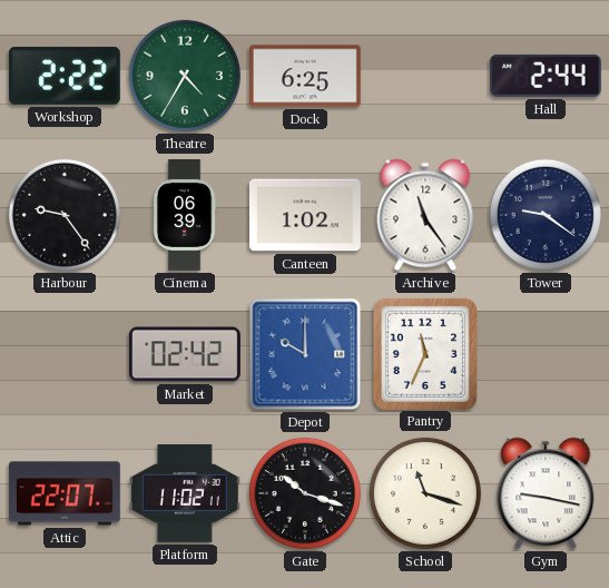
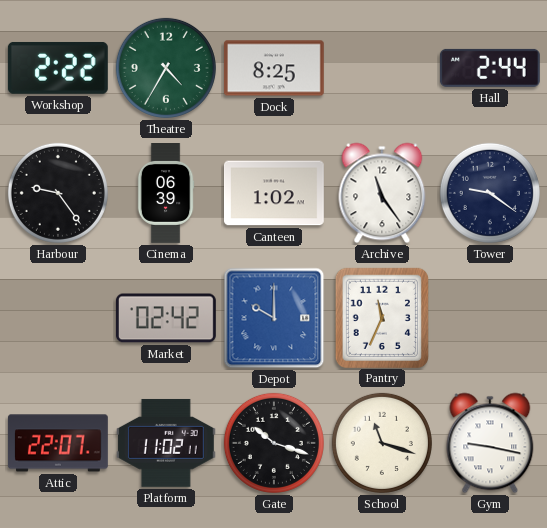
Dock: 6:25 -> 8:25
